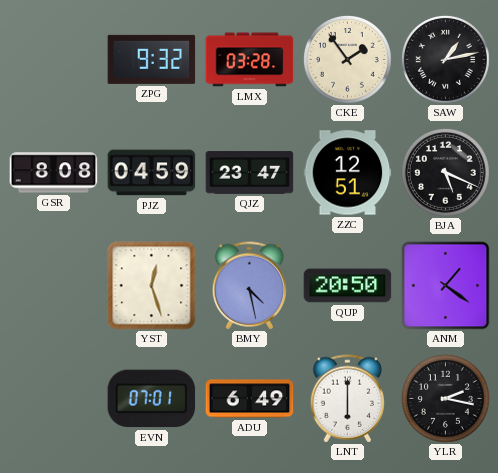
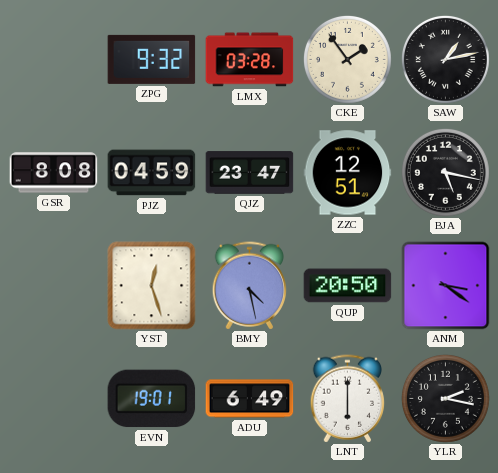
BJA: 5:19 -> 5:17
ANM: 1:21 -> 3:21
EVN: 07:01 -> 19:01
